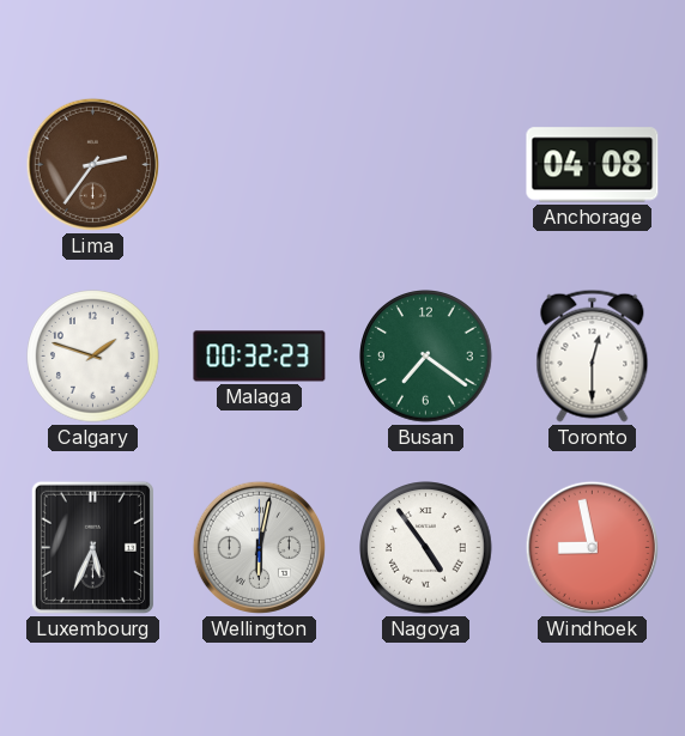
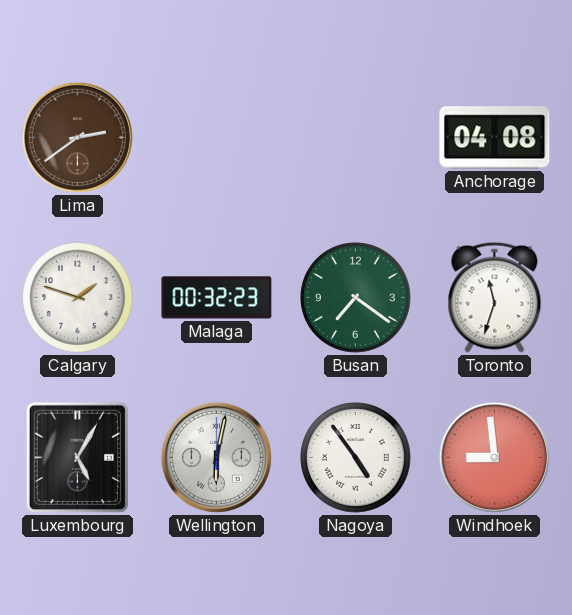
Lima: 2:36 -> 2:39
Toronto: 12:30 -> 11:33
Luxembourg: 5:34 -> 5:05
Windhoek: 8:58 -> 8:59
